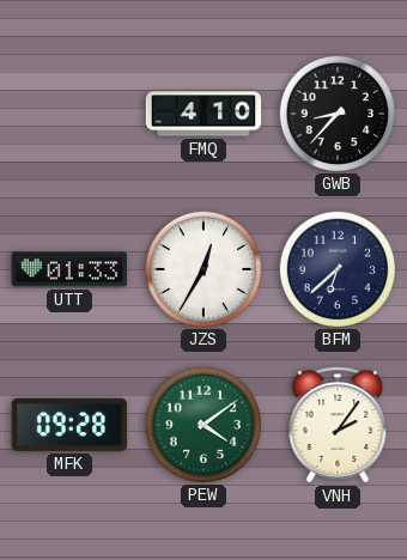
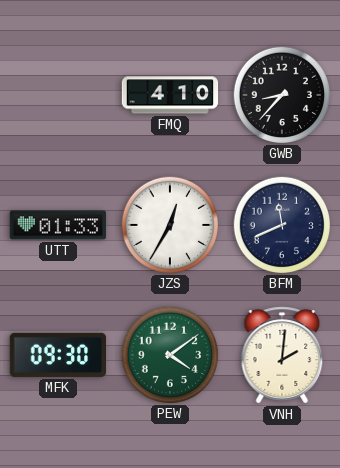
BFM: 6:38 -> 11:41
MFK: 09:28 -> 09:30
VNH: 2:06 -> 2:01
